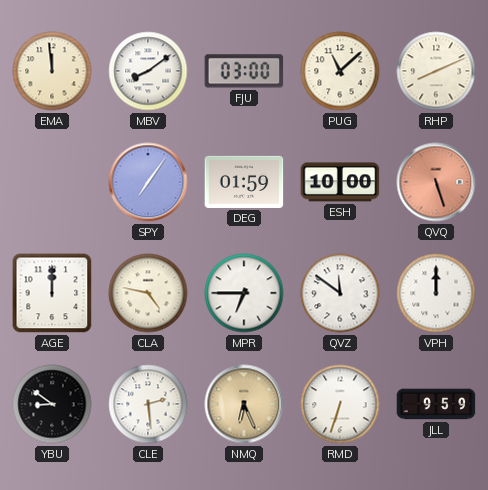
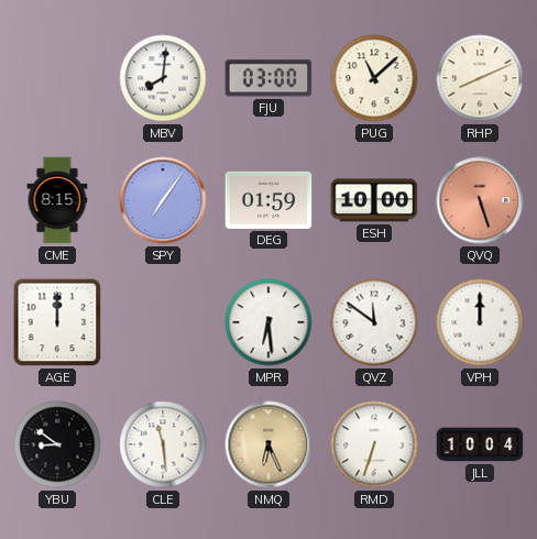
EMA: 11:59 -> none
MBV: 8:09 -> 8:01
CME: none -> 8:15
CLA: 4:47 -> none
MPR: 6:45 -> 6:29
CLE: 2:29 -> 11:29
JLL: 9:59 -> 10:04
